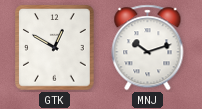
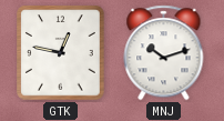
GTK: 12:50 -> 12:47
